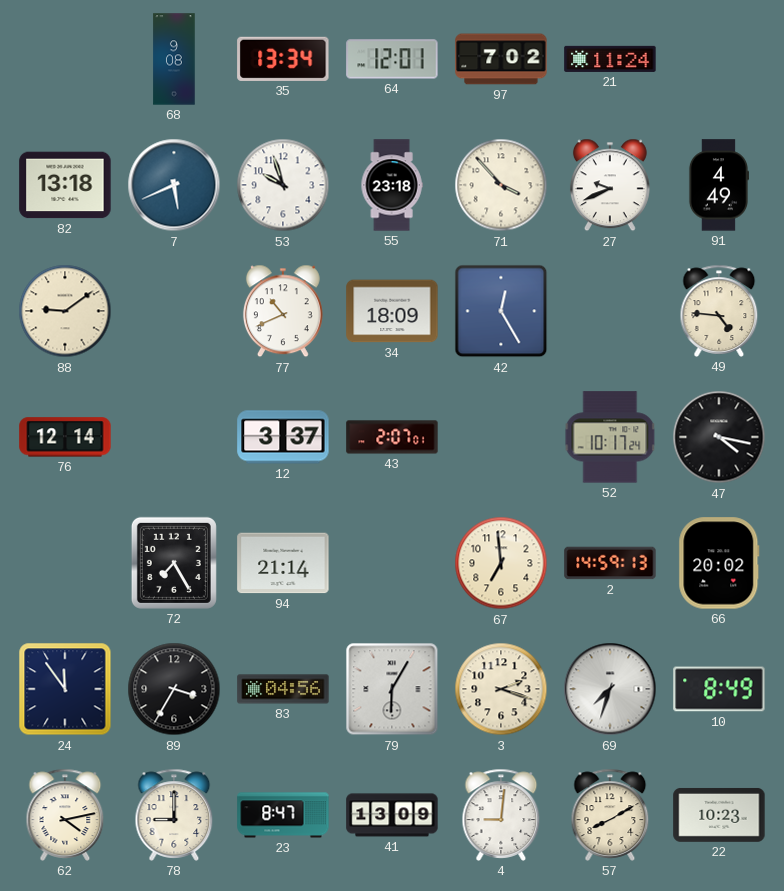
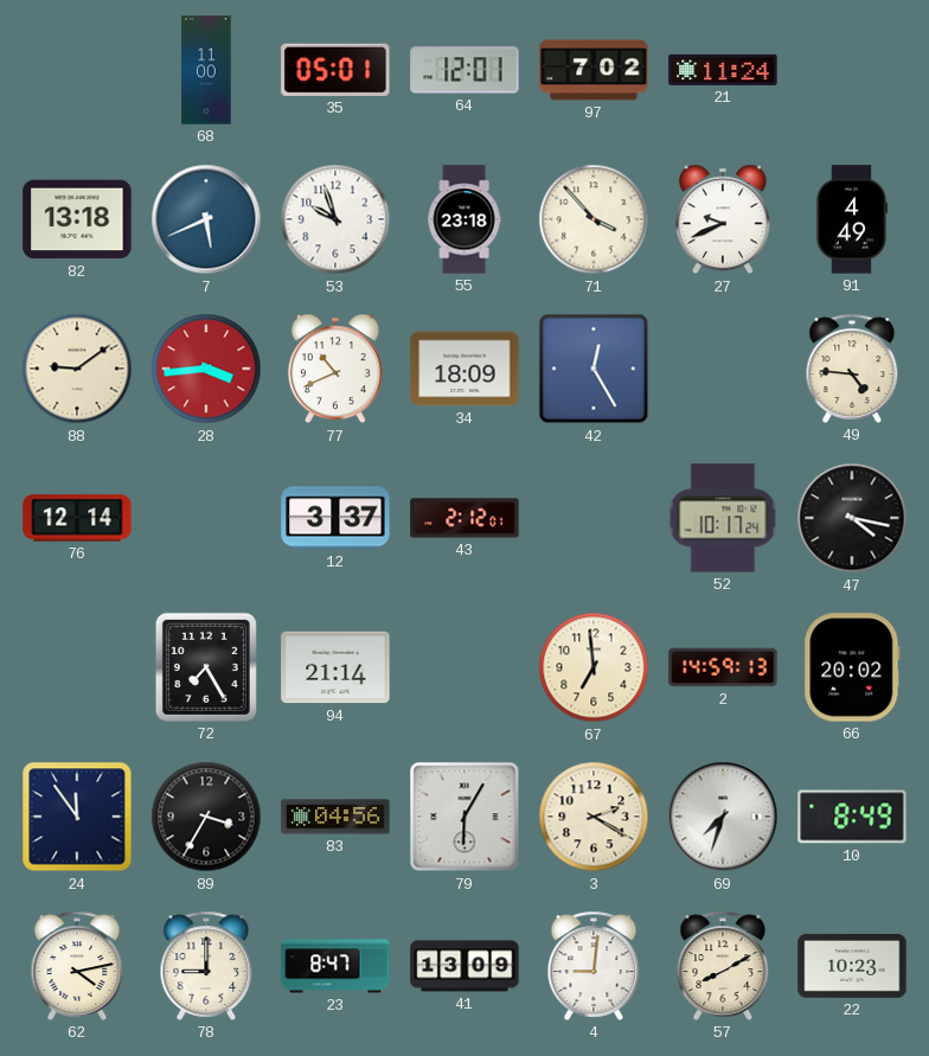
68: 9:08 -> 11:00
35: 13:34 -> 05:01
28: none -> 3:44
43: 2:07 -> 2:12
3: 2:18 -> 2:20
